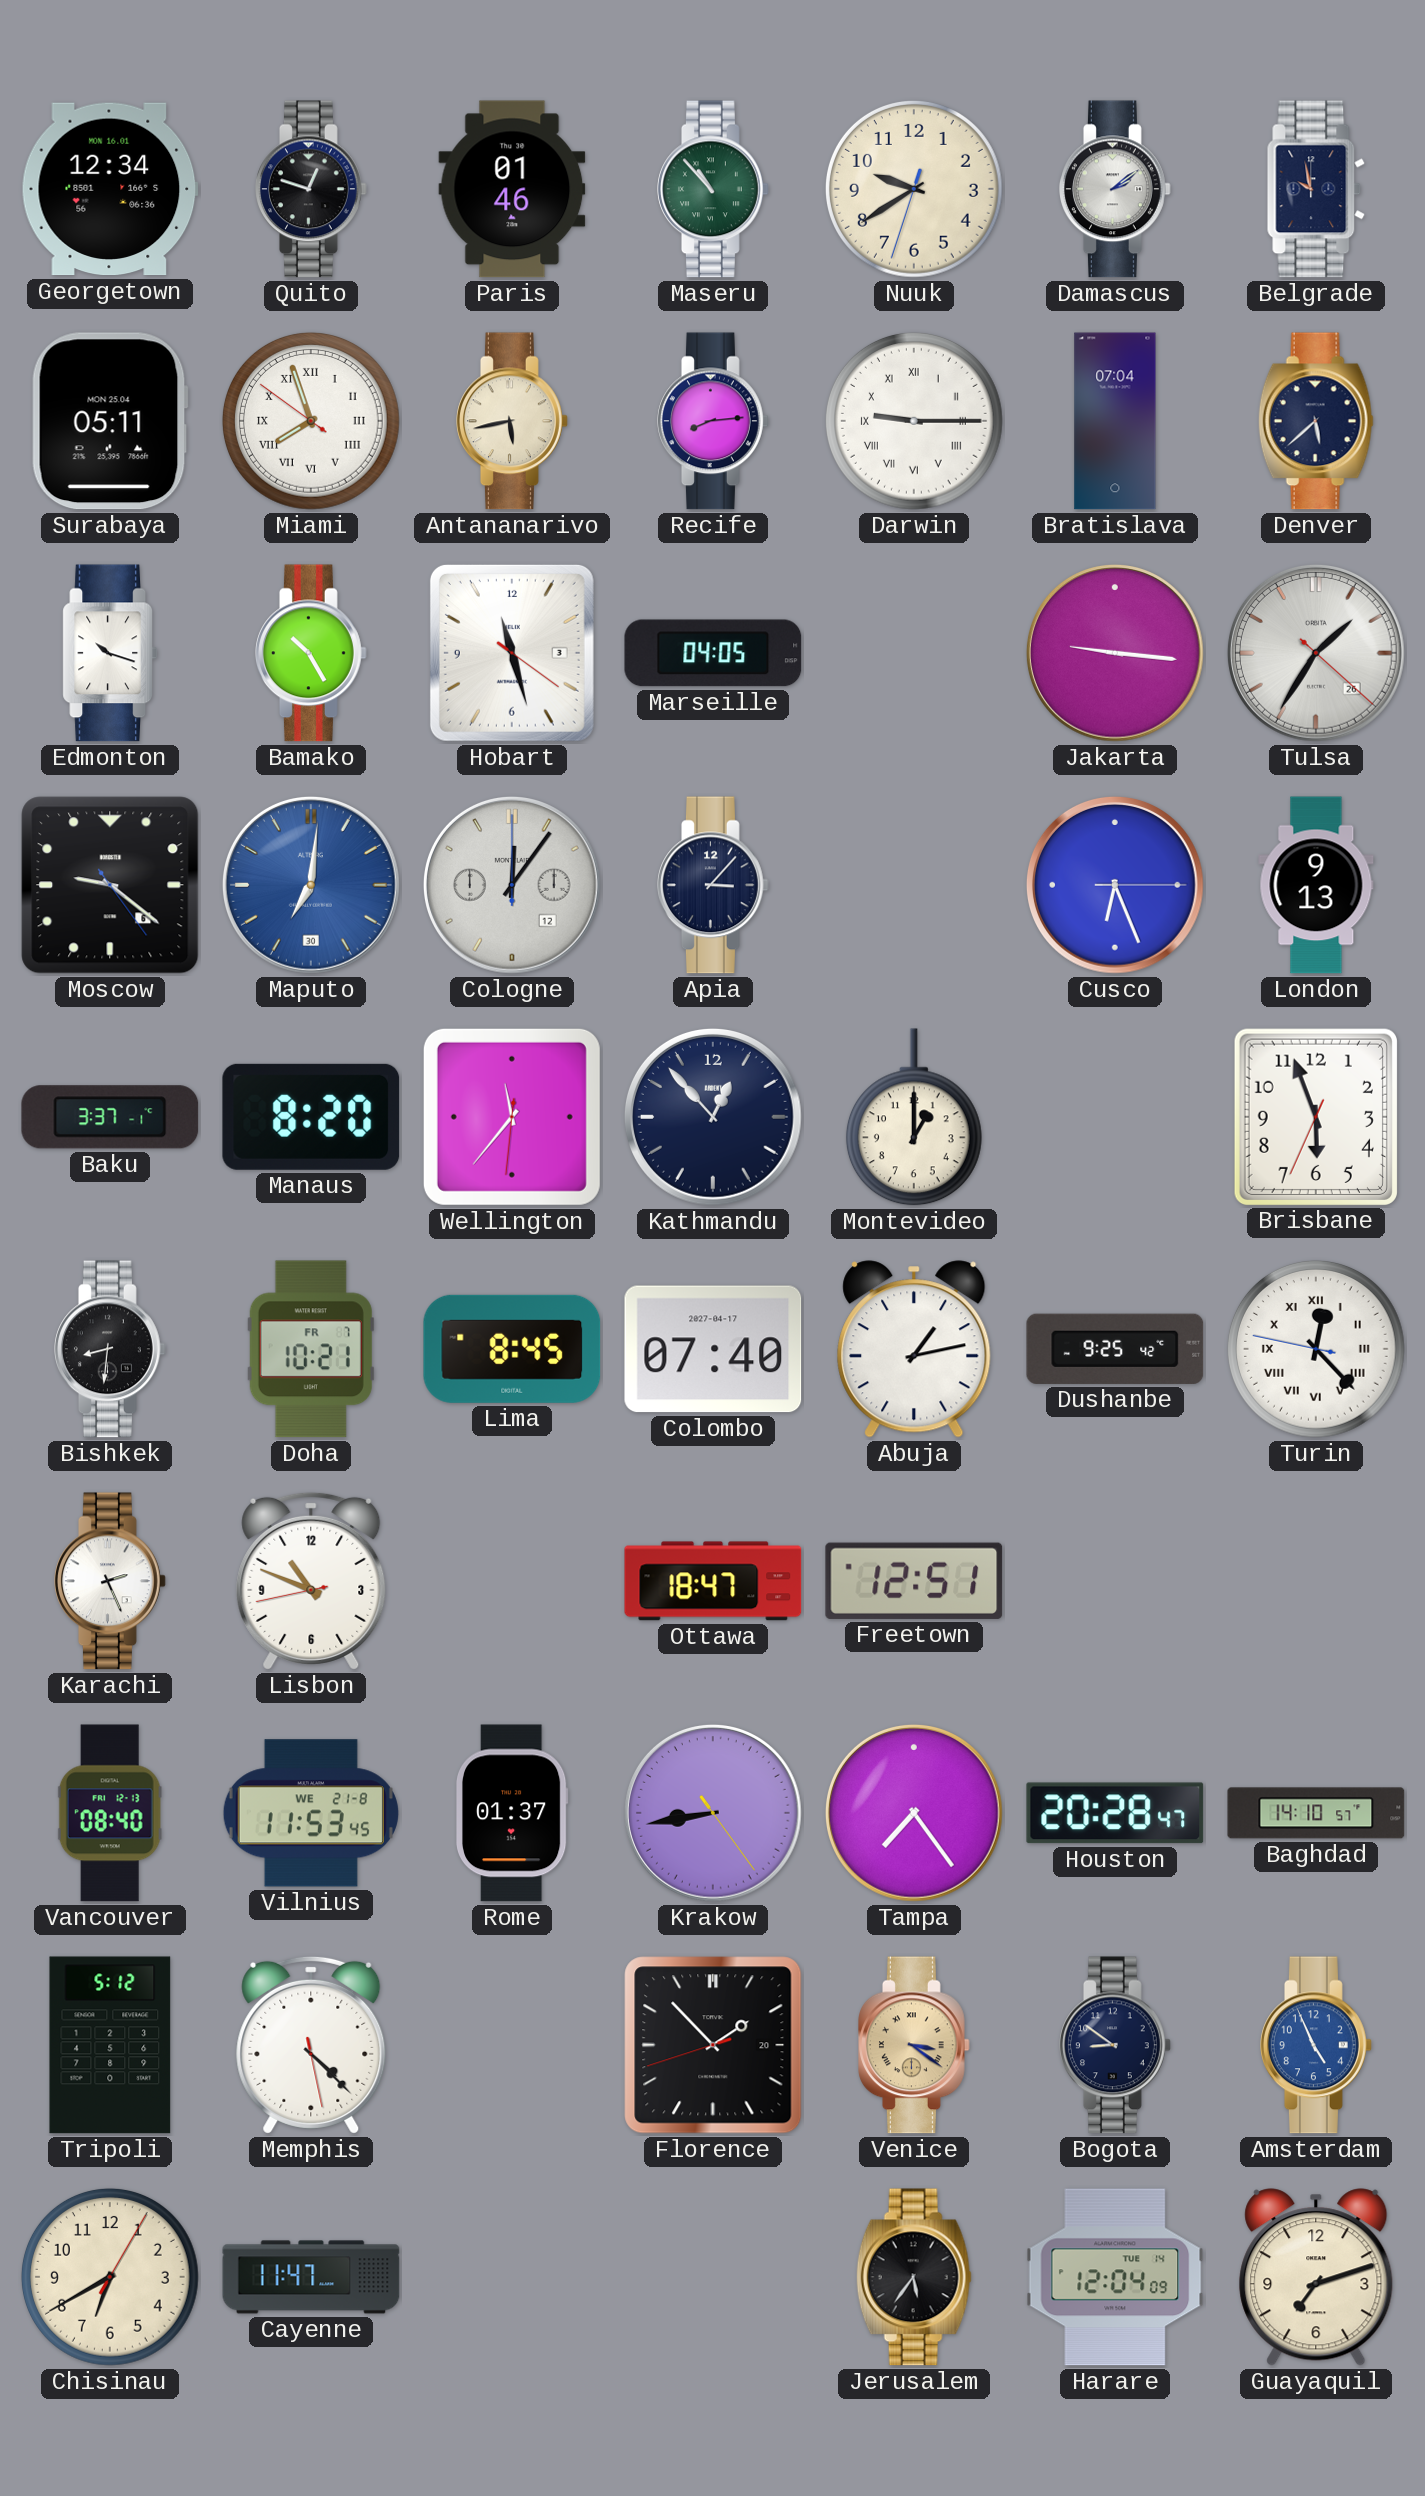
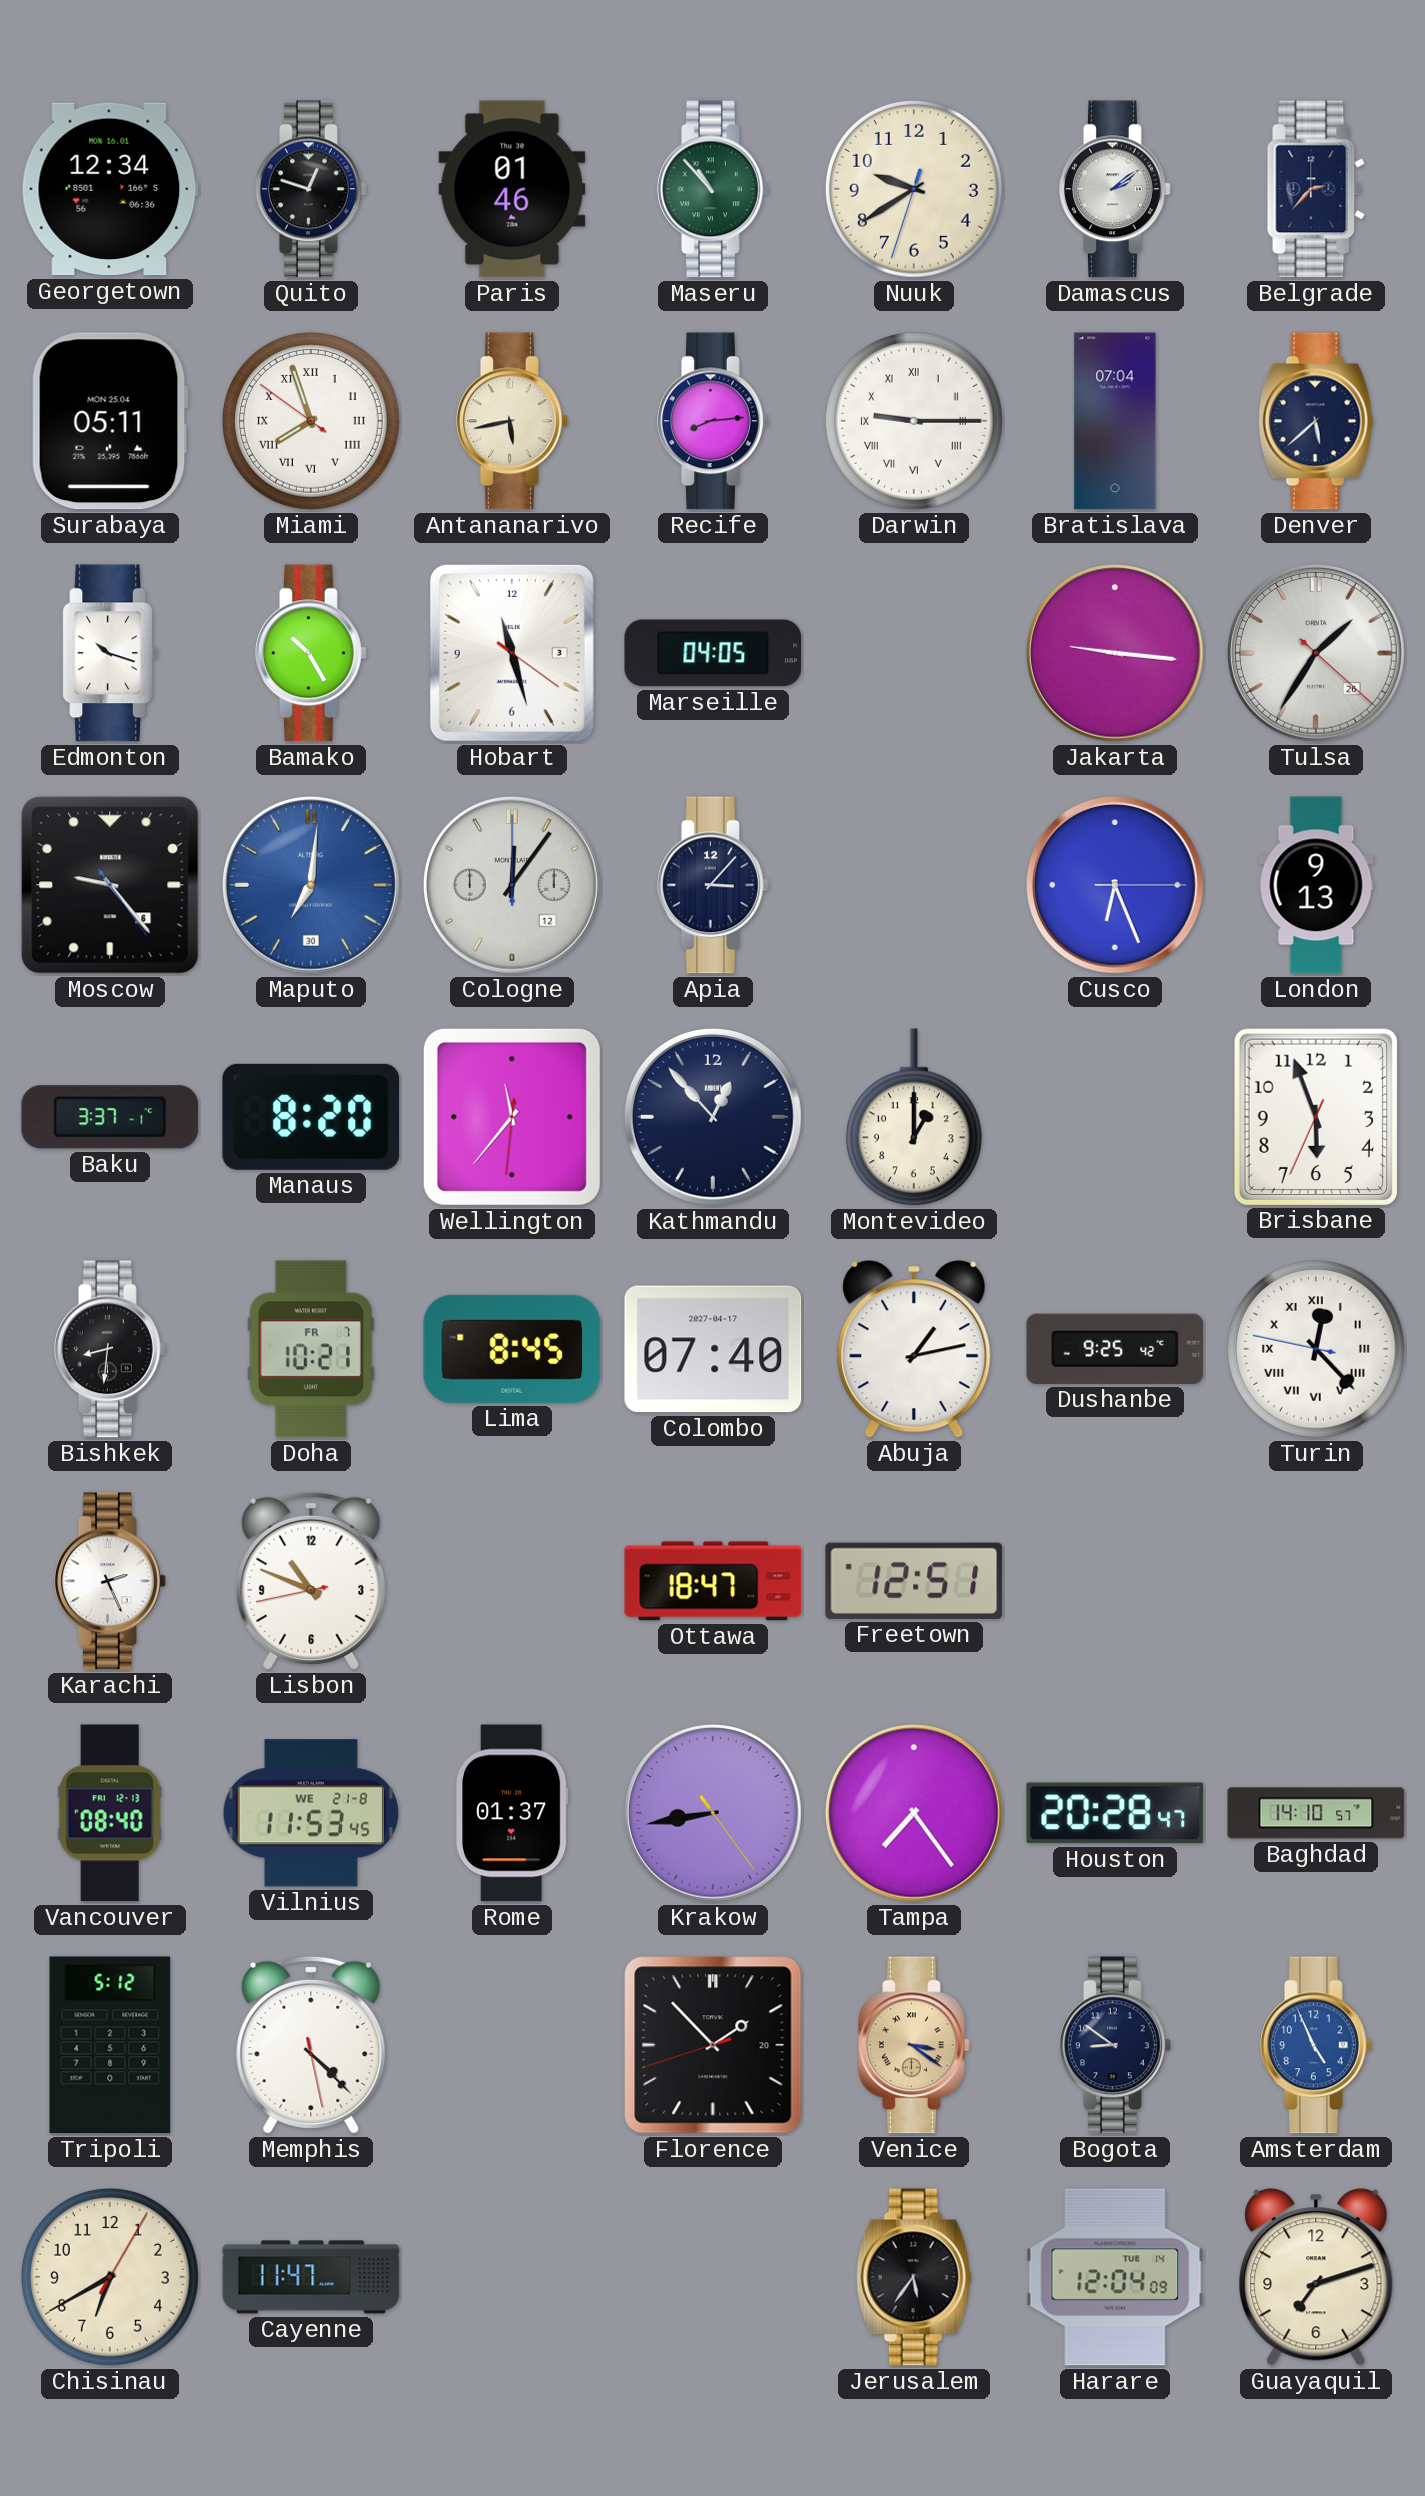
Belgrade: 9:58 -> 2:37
Moscow: 9:21 -> 9:23
